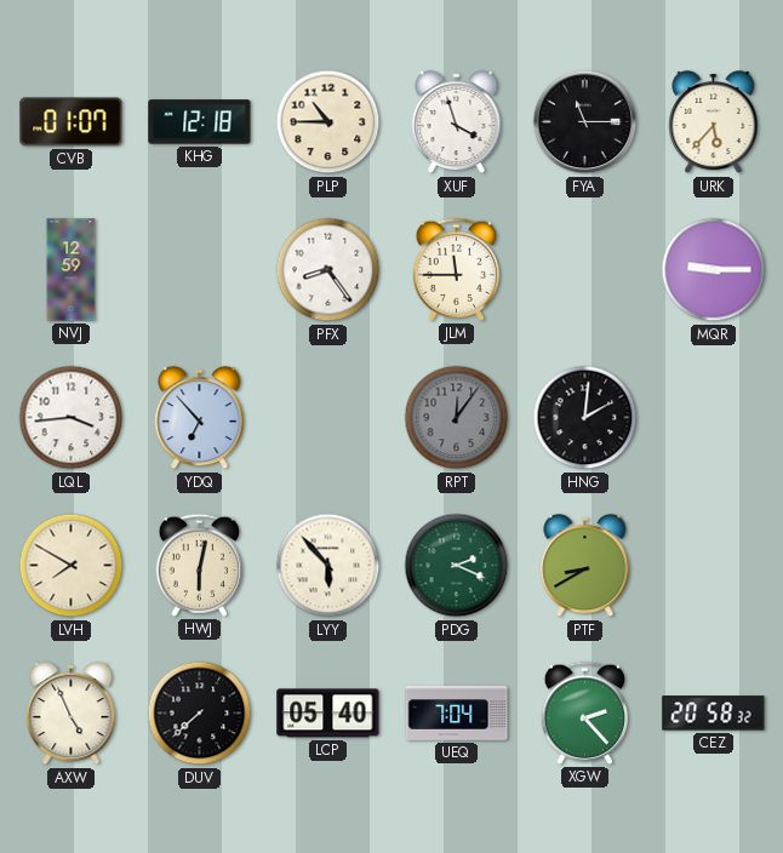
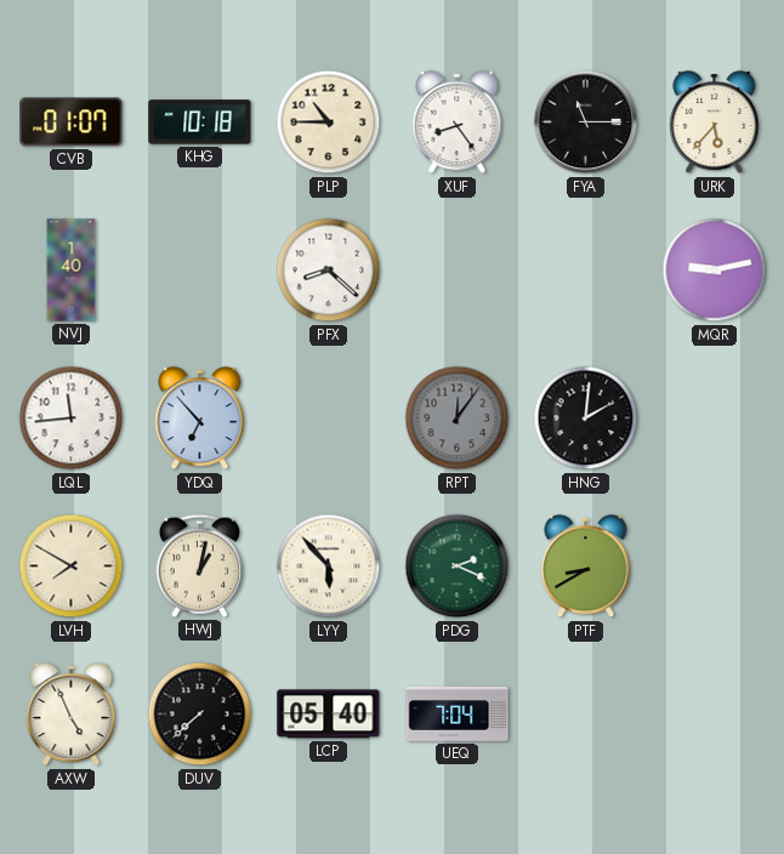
KHG: 12:18 -> 10:18
XUF: 3:57 -> 8:24
NVJ: 12:59 -> 1:40
PFX: 8:24 -> 8:22
JLM: 11:45 -> none
MQR: 9:15 -> 9:13
LQL: 3:44 -> 11:44
HWJ: 6:02 -> 1:02
XGW: 2:23 -> none
CEZ: 20:58 -> none
